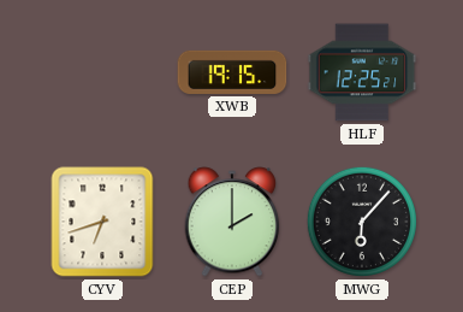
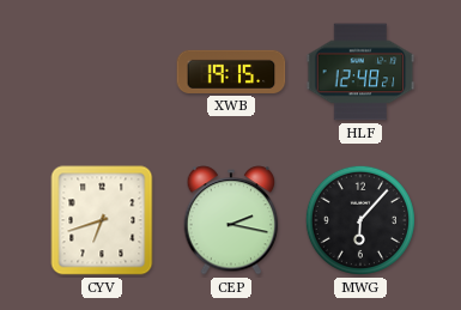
HLF: 12:25 -> 12:48
CEP: 2:00 -> 2:17
